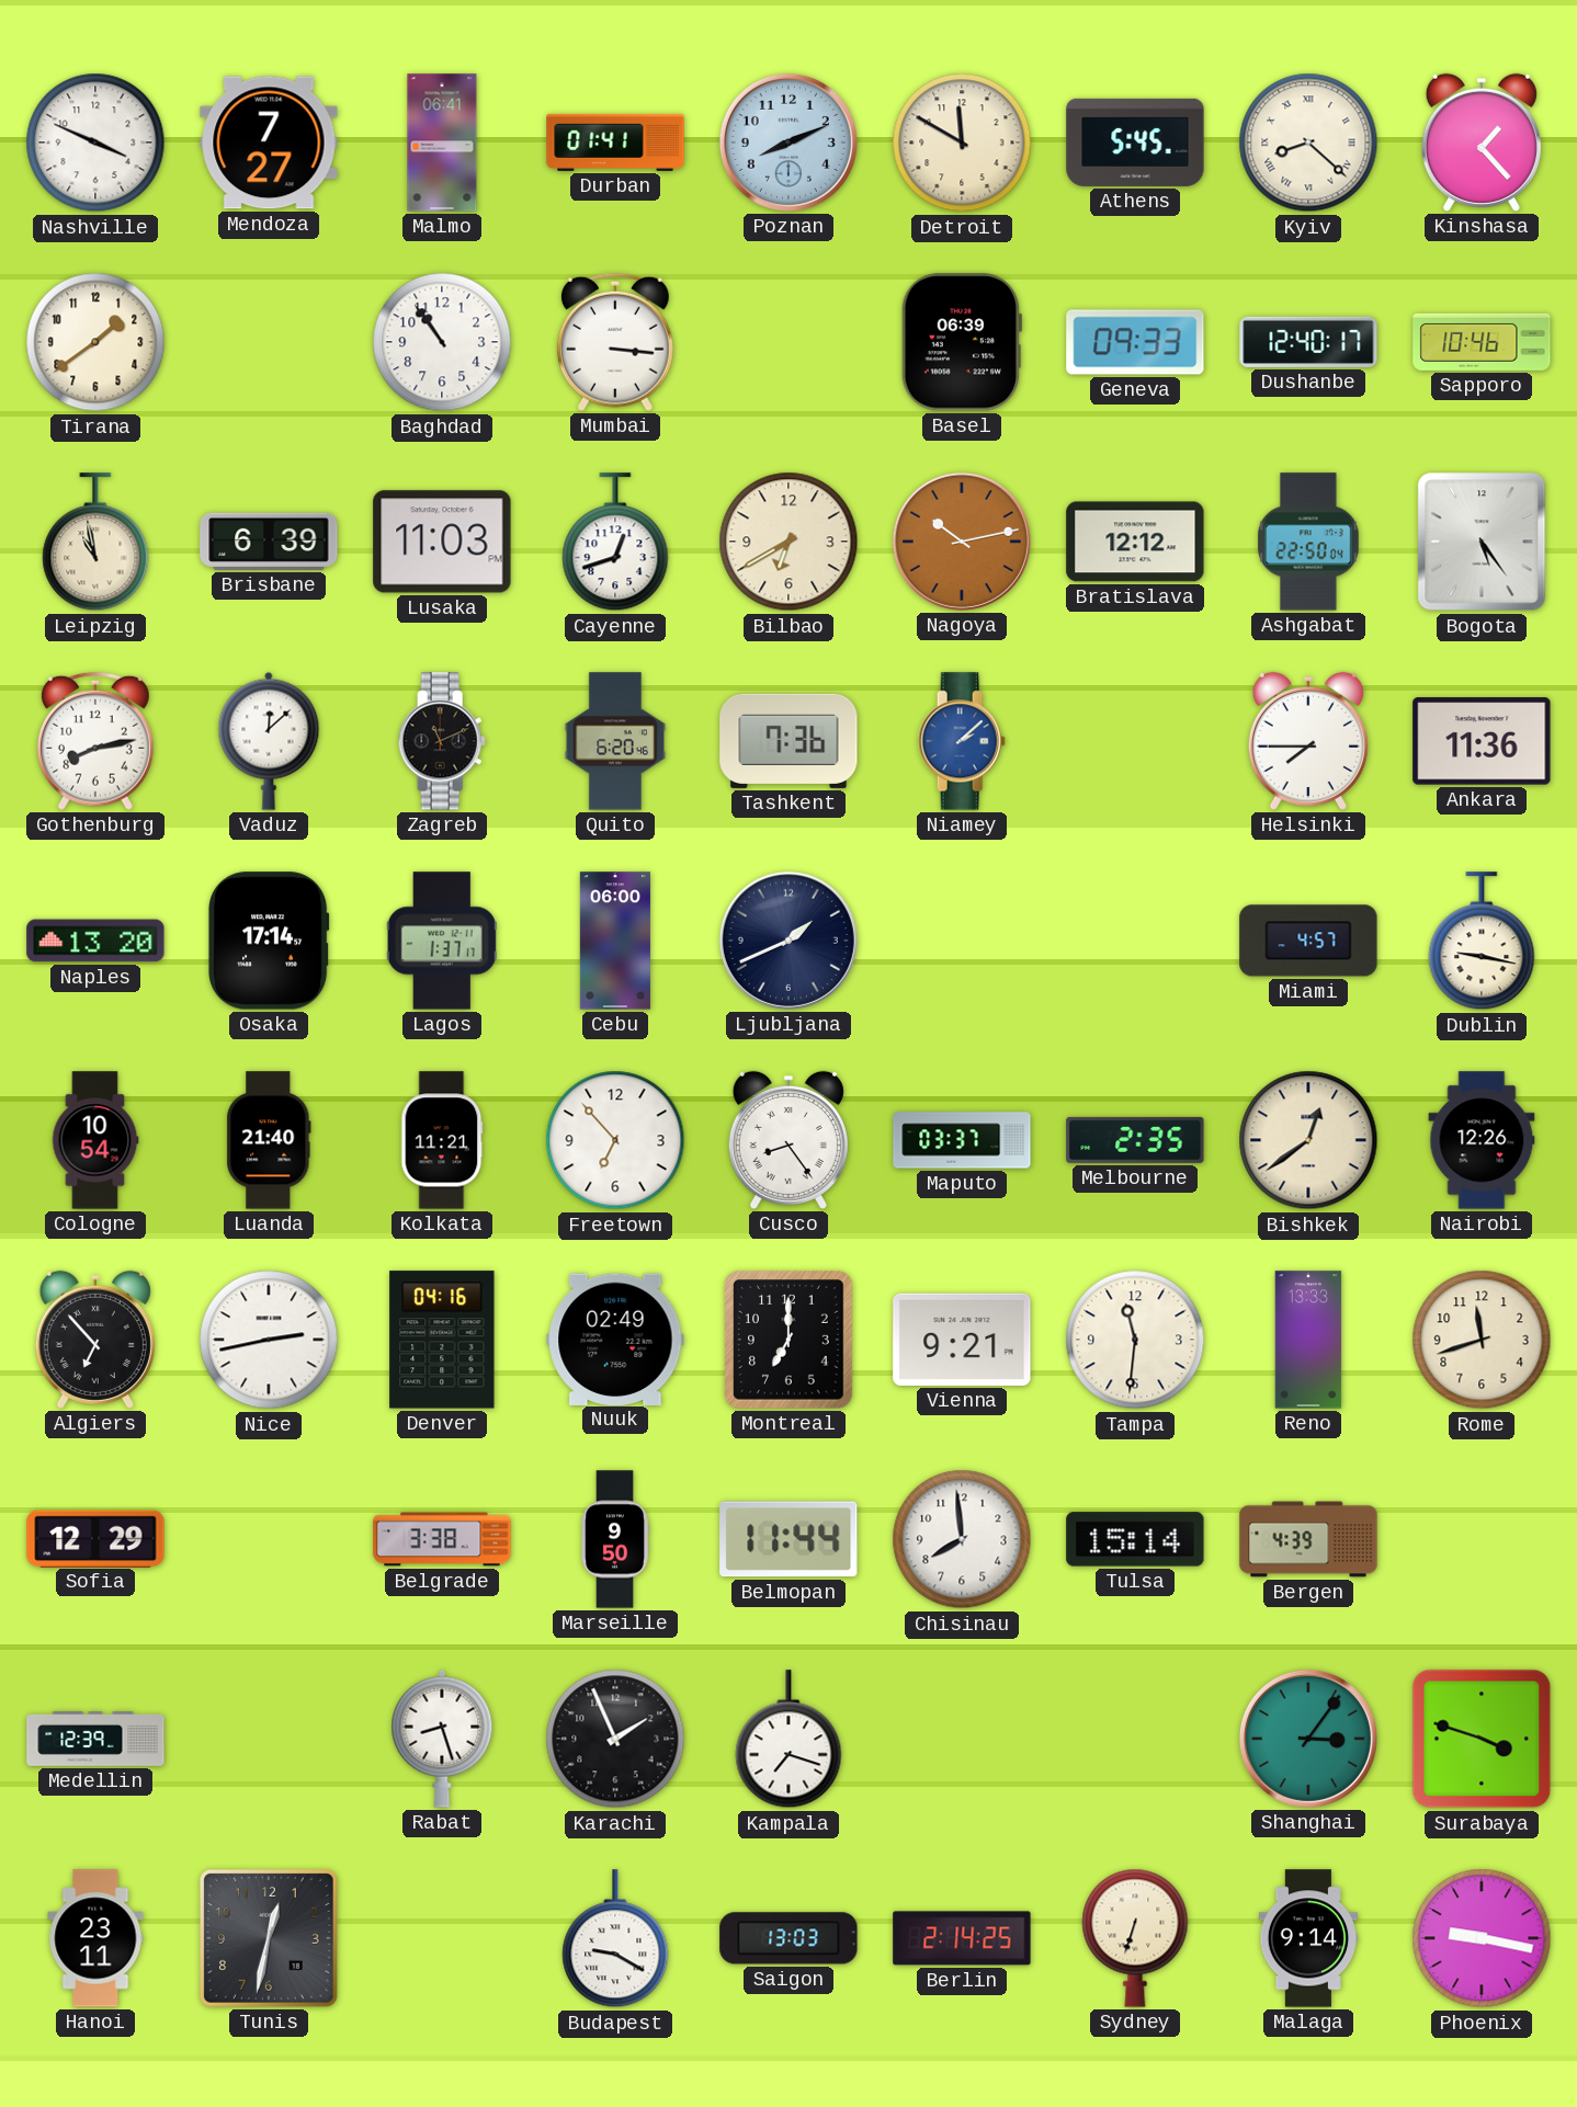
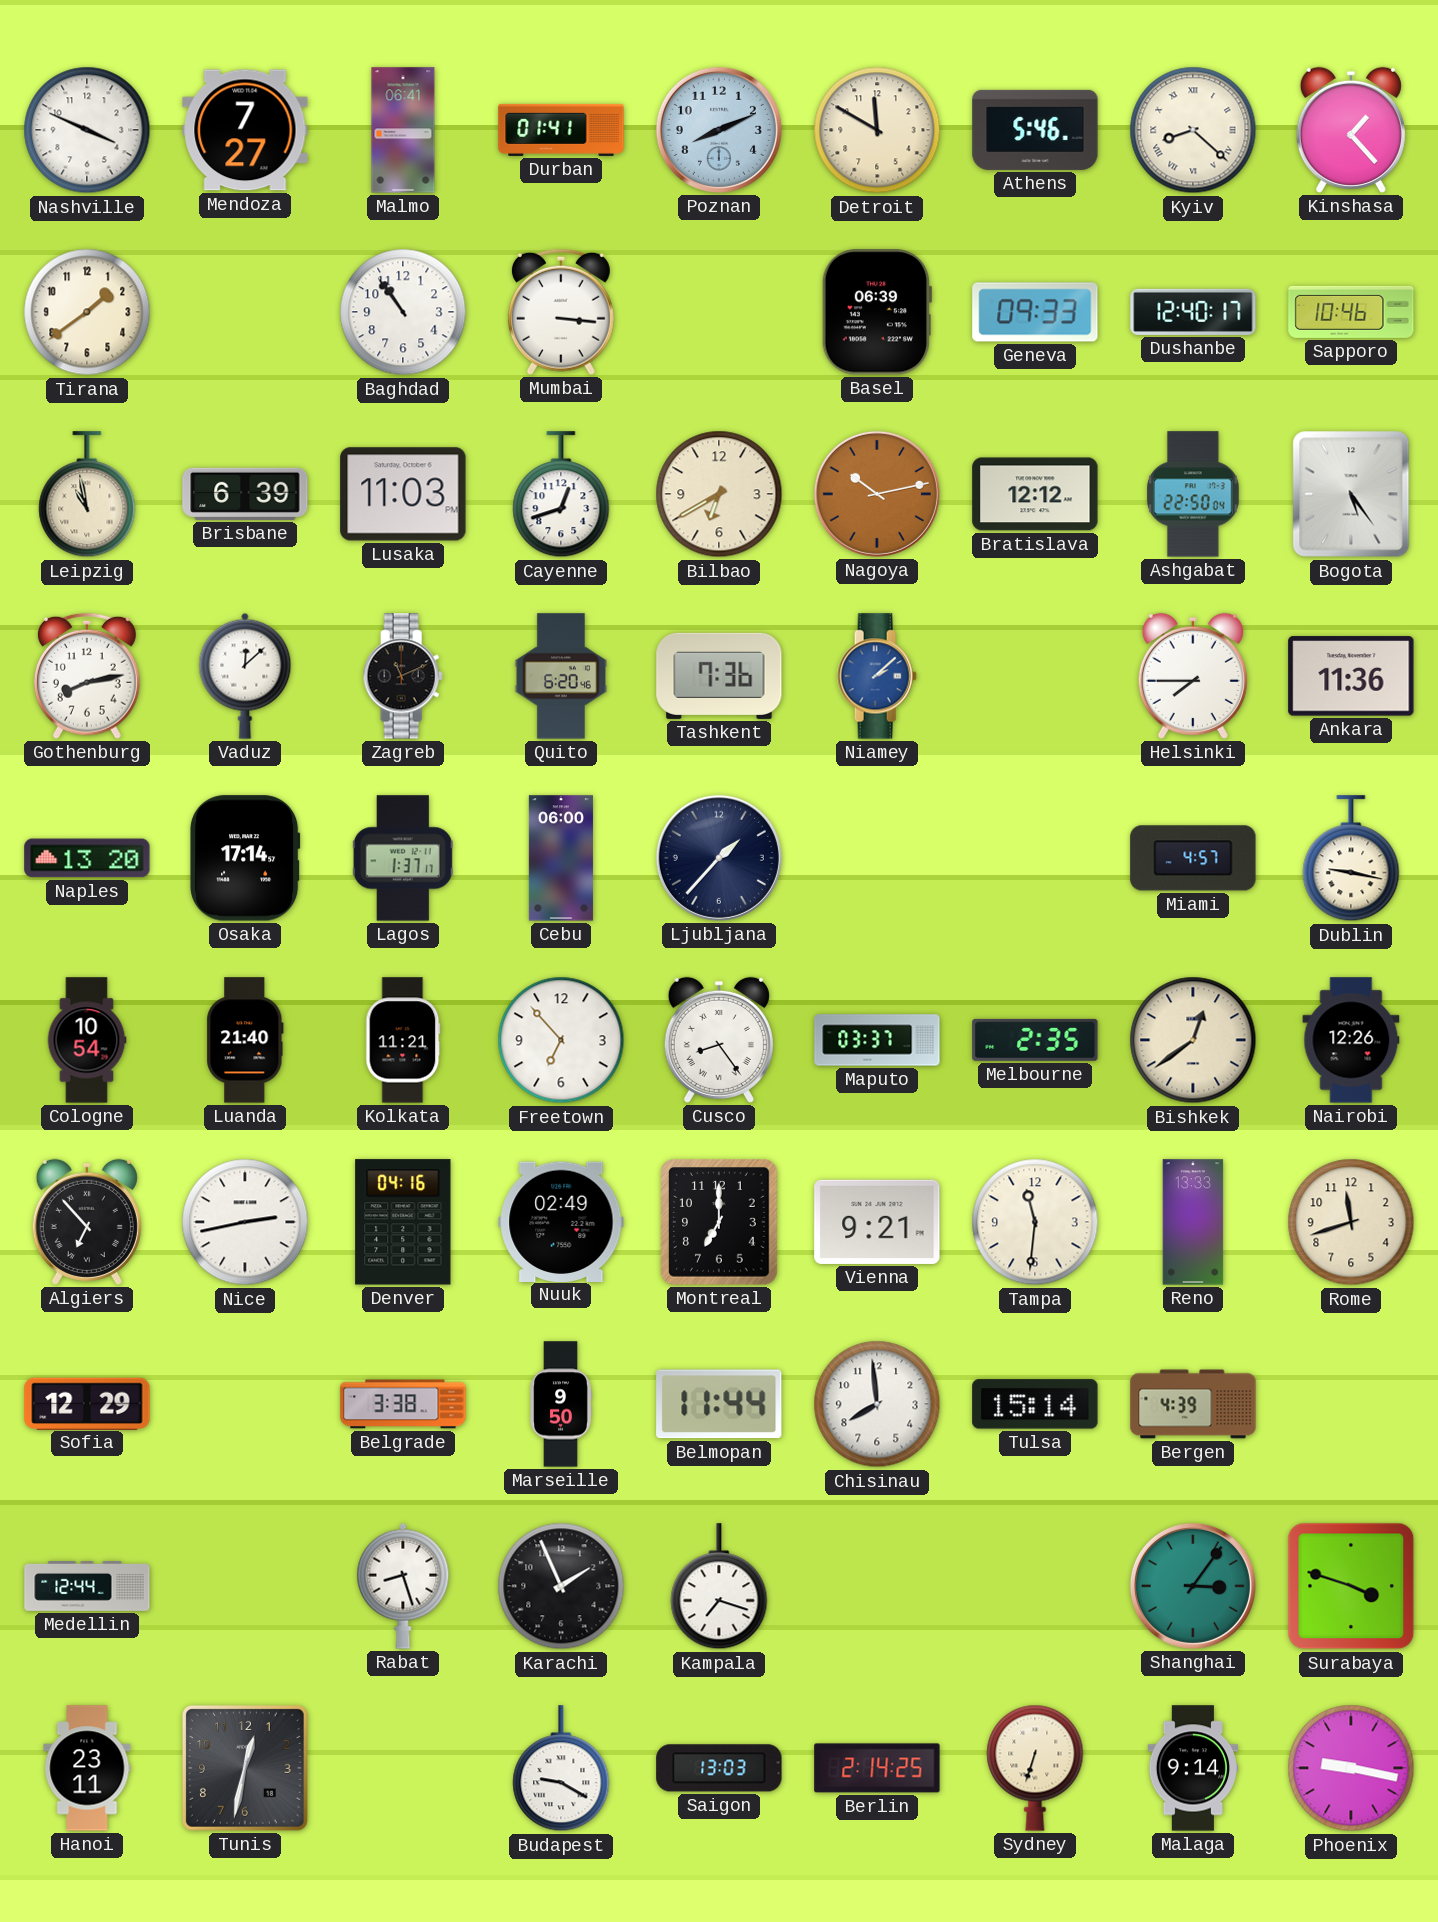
Athens: 5:45 -> 5:46
Ljubljana: 1:41 -> 1:37
Medellin: 12:39 -> 12:44
